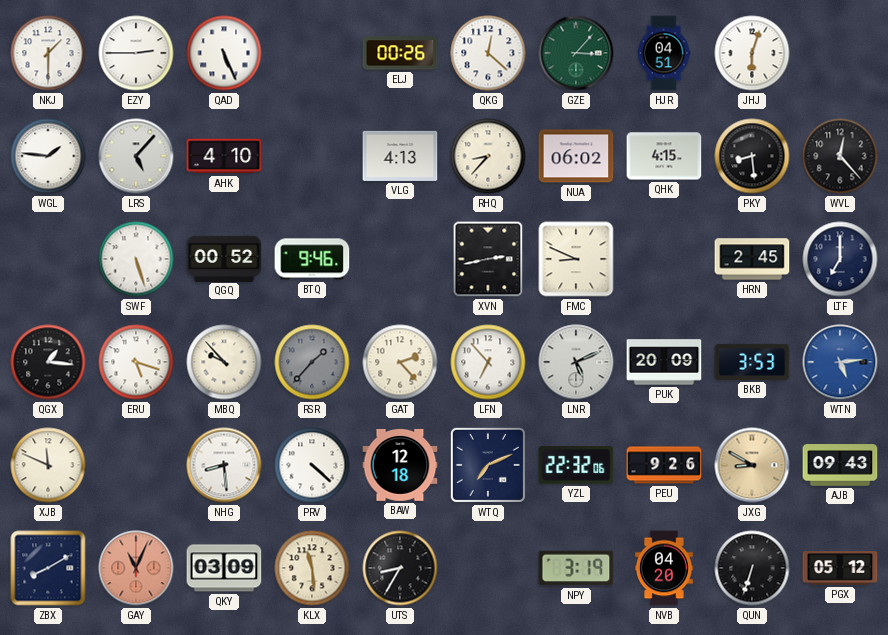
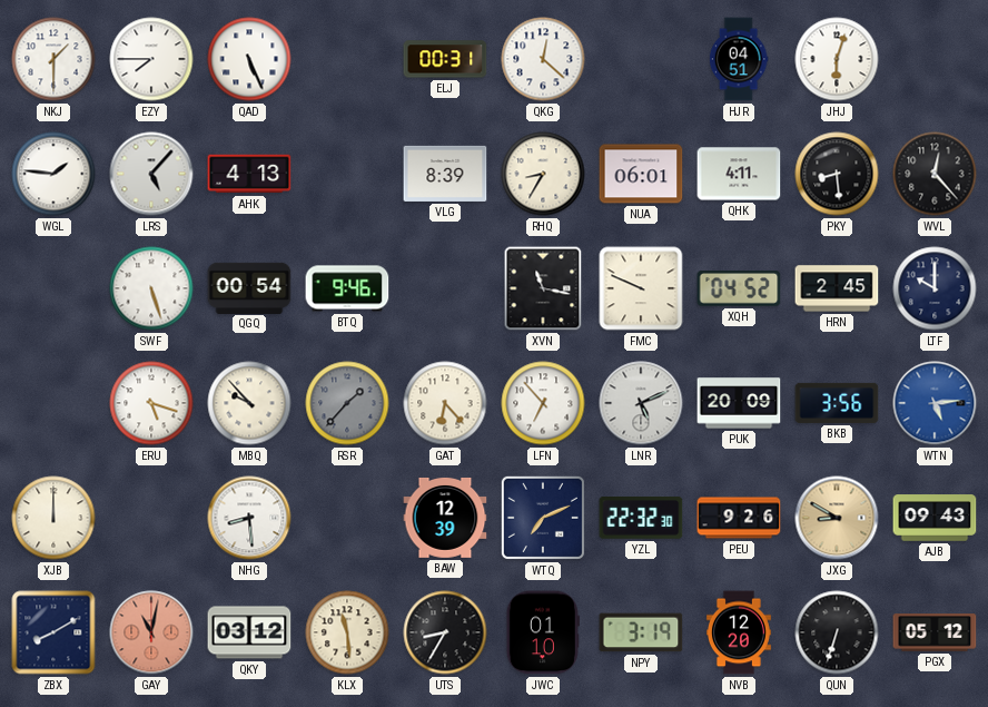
EZY: 2:45 -> 7:45
ELJ: 00:26 -> 00:31
GZE: 3:07 -> none
AHK: 4:10 -> 4:13
VLG: 4:13 -> 8:39
RHQ: 8:37 -> 8:35
NUA: 06:02 -> 06:01
QHK: 4:15 -> 4:11
QGQ: 00:52 -> 00:54
XVN: 2:43 -> 11:17
FMC: 8:49 -> 9:49
XQH: none -> 04:52
LTF: 7:00 -> 10:00
QGX: 1:16 -> none
GAT: 2:23 -> 6:23
BKB: 3:53 -> 3:56
XJB: 11:49 -> 12:00
PRV: 4:22 -> none
BAW: 12:18 -> 12:39
YZL: 22:32:06 -> 22:32:30
GAY: 11:04 -> 11:02
QKY: 03:09 -> 03:12
JWC: none -> 01:10
NVB: 04:20 -> 12:20
